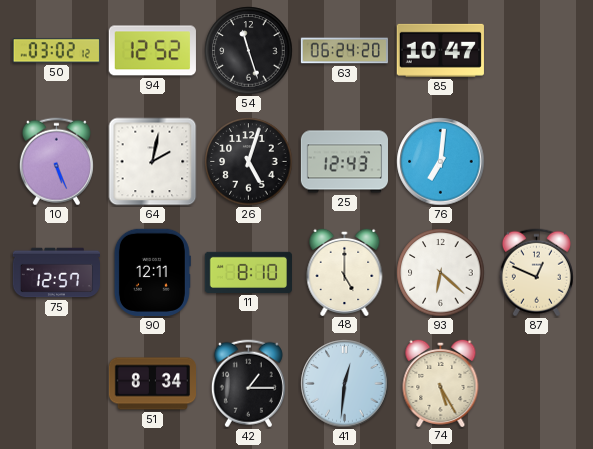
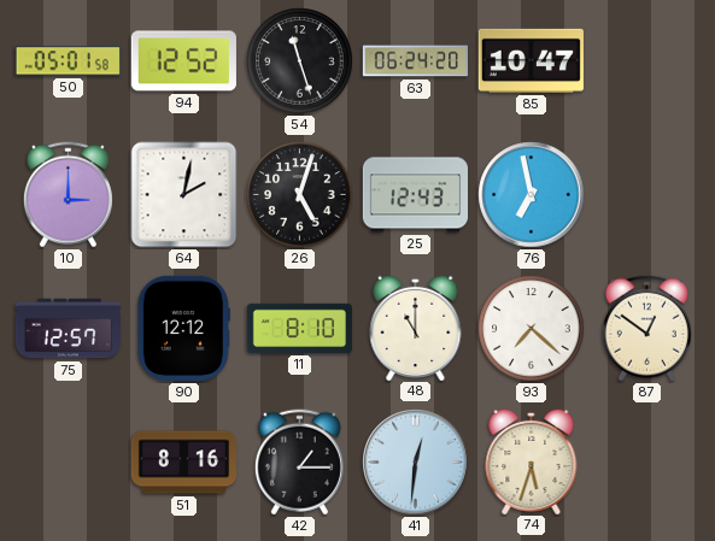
50: 03:02 -> 05:01
10: 5:26 -> 3:00
76: 7:01 -> 6:58
90: 12:11 -> 12:12
48: 5:00 -> 11:00
93: 6:22 -> 7:22
87: 12:49 -> 12:51
51: 8:34 -> 8:16
74: 5:25 -> 5:33
